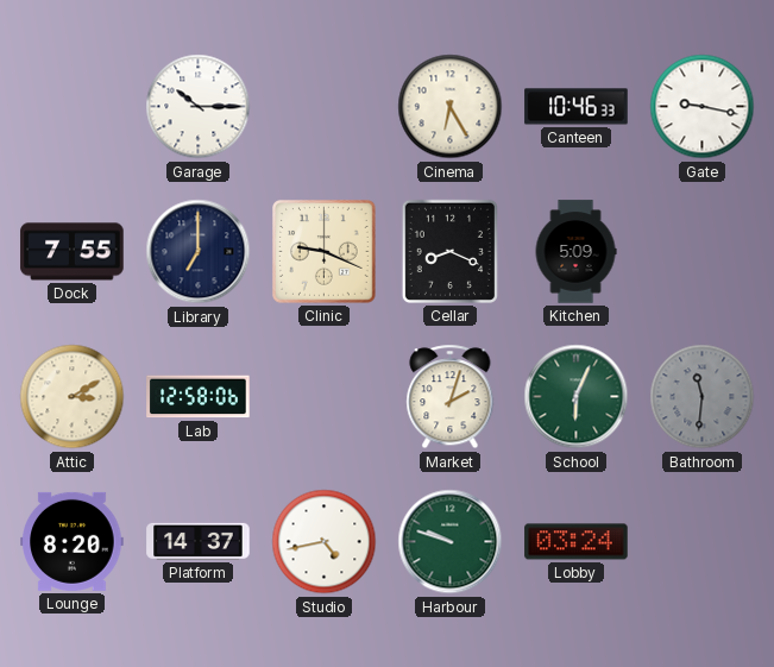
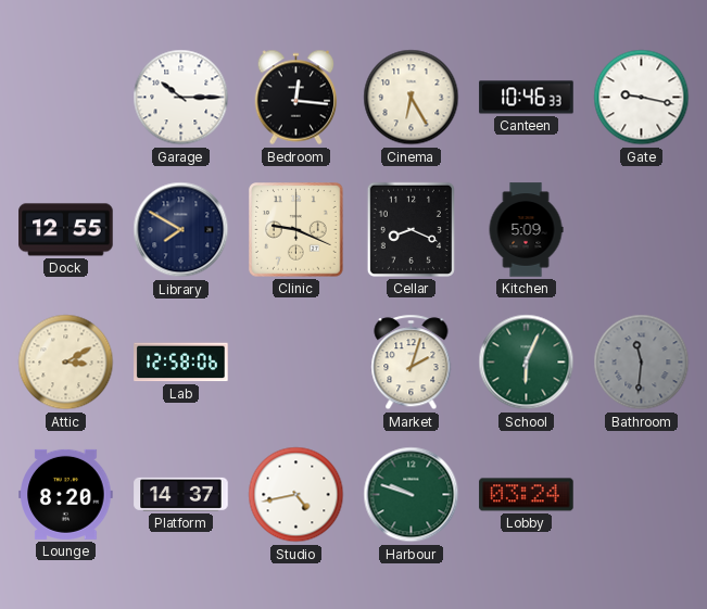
Bedroom: none -> 12:16
Dock: 7:55 -> 12:55
Library: 7:00 -> 7:50
